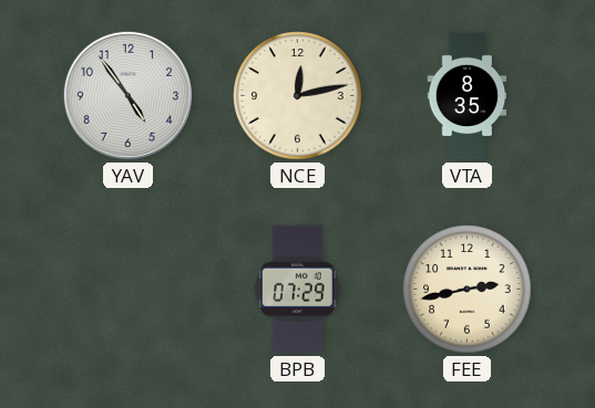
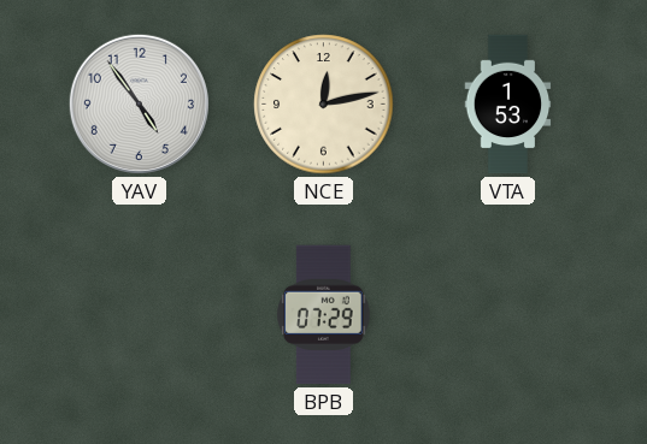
VTA: 8:35 -> 1:53
FEE: 2:43 -> none
